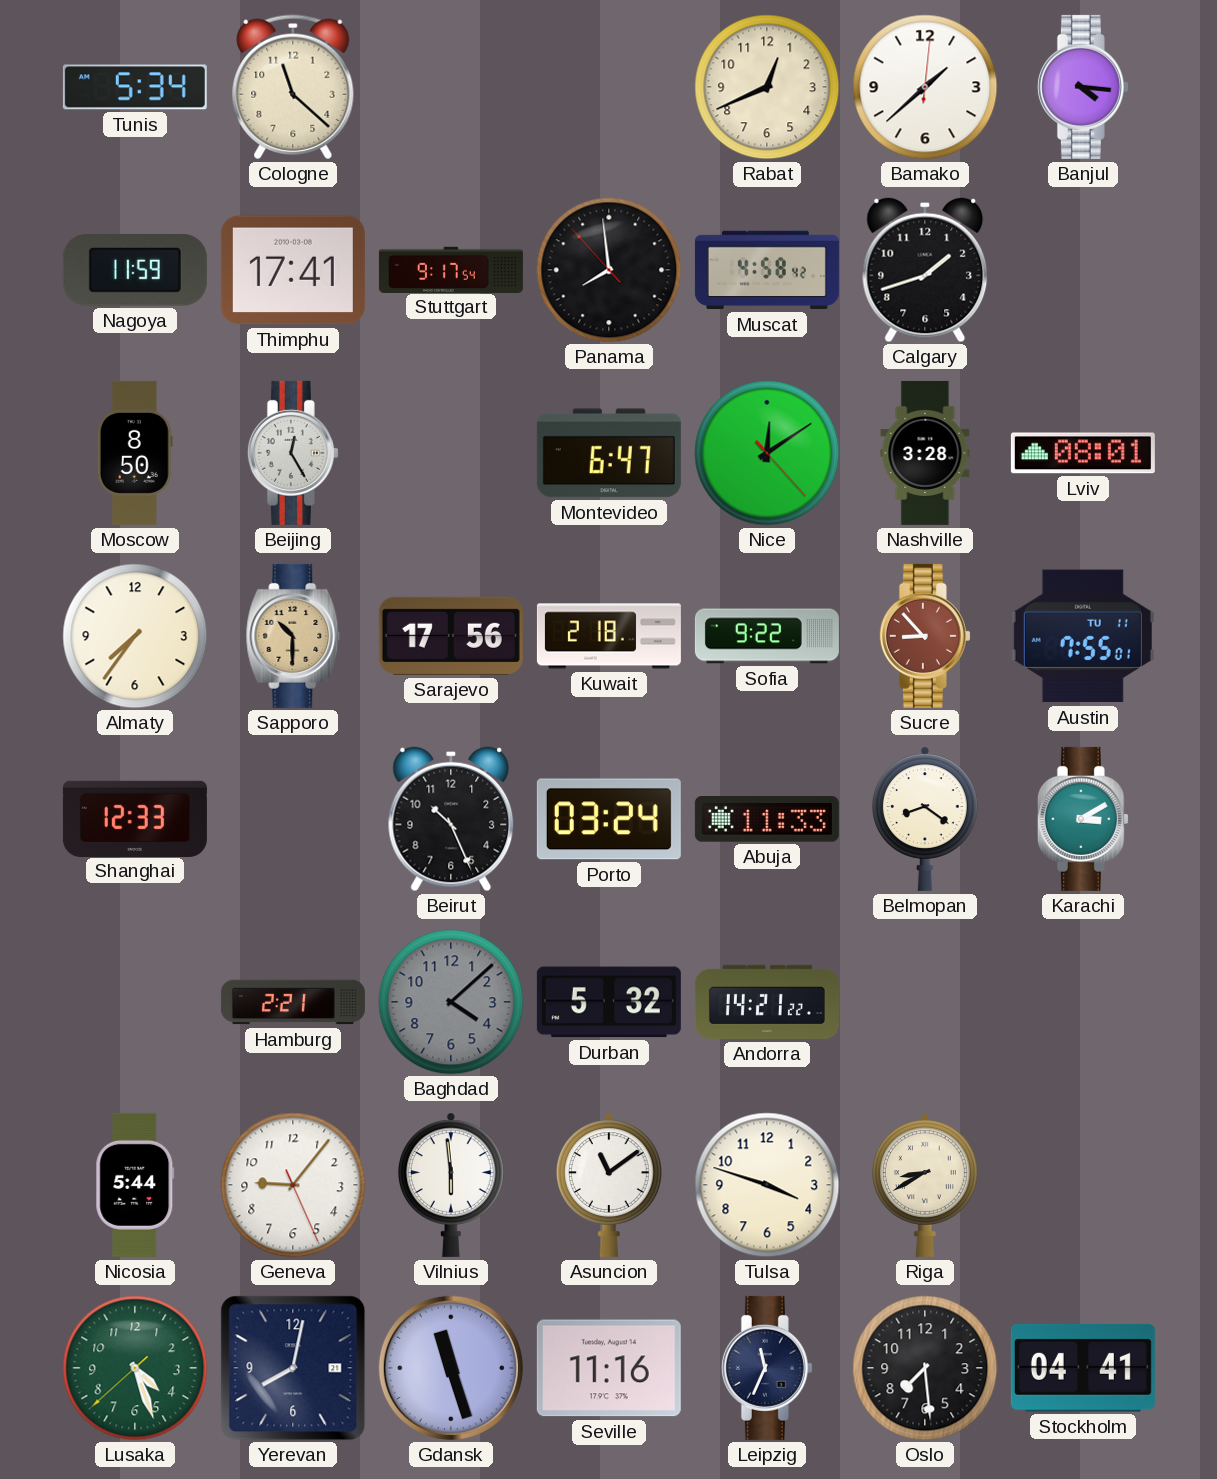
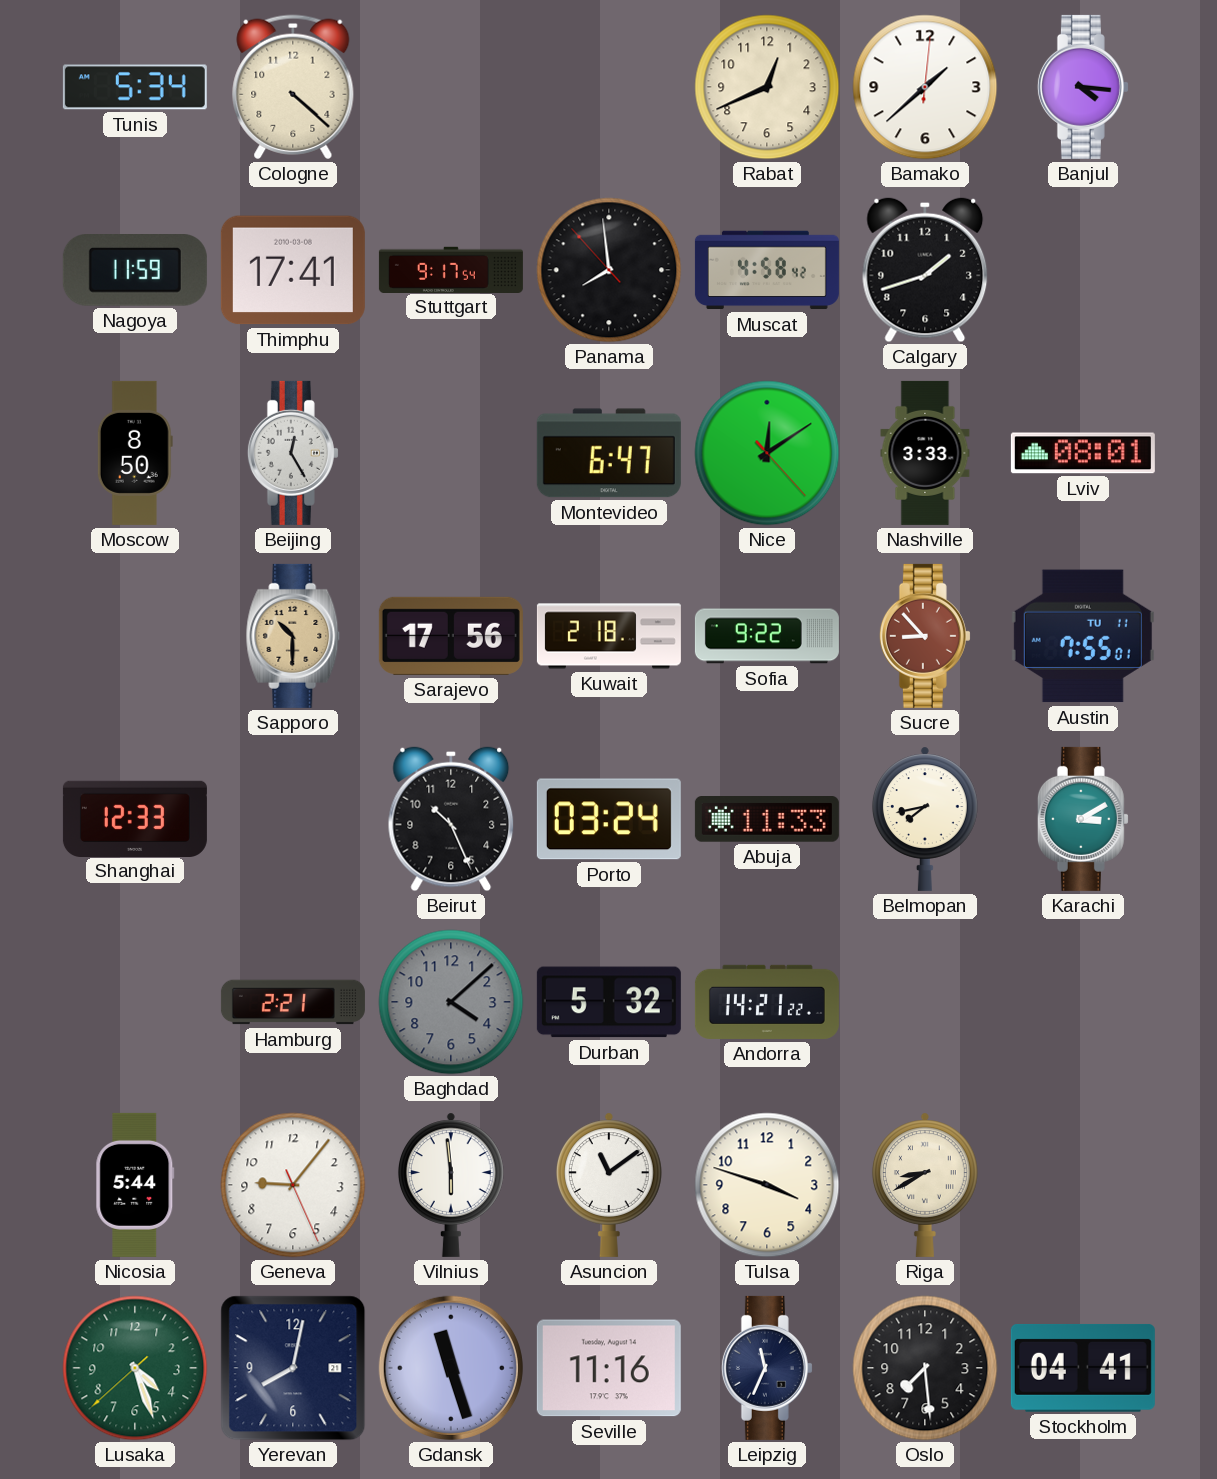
Cologne: 11:22 -> 4:22
Nashville: 3:28 -> 3:33
Almaty: 7:36 -> none
Belmopan: 8:21 -> 7:43
